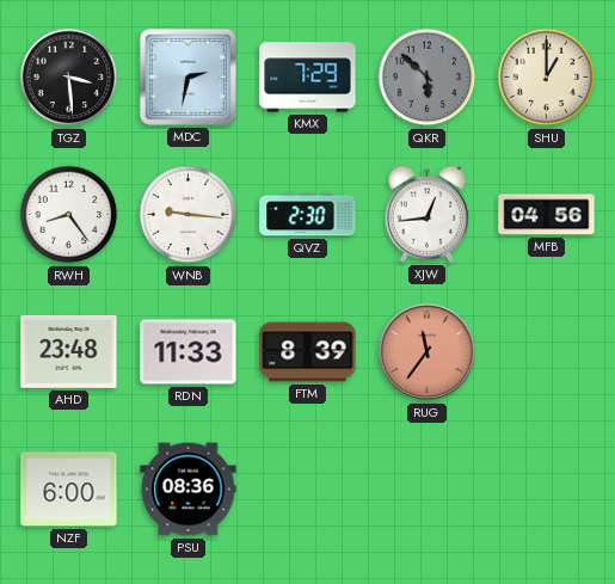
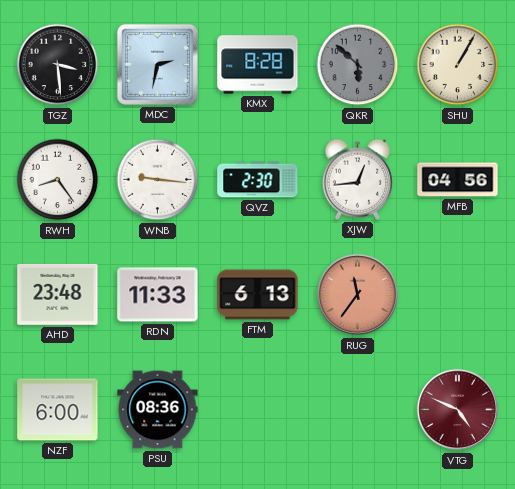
KMX: 7:29 -> 8:28
SHU: 1:00 -> 1:05
FTM: 8:39 -> 6:13
VTG: none -> 4:49
